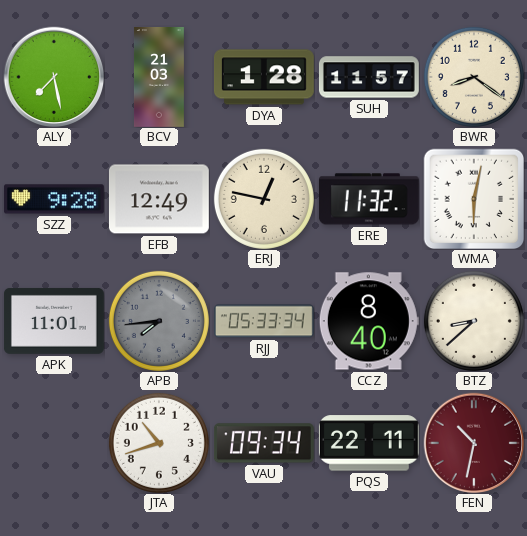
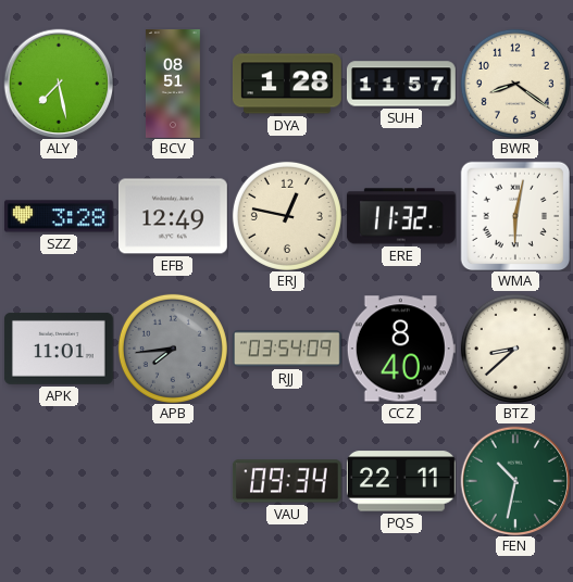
BCV: 21:03 -> 08:51
SZZ: 9:28 -> 3:28
RJJ: 05:33 -> 03:54
JTA: 10:42 -> none
FEN dial: burgundy -> green
